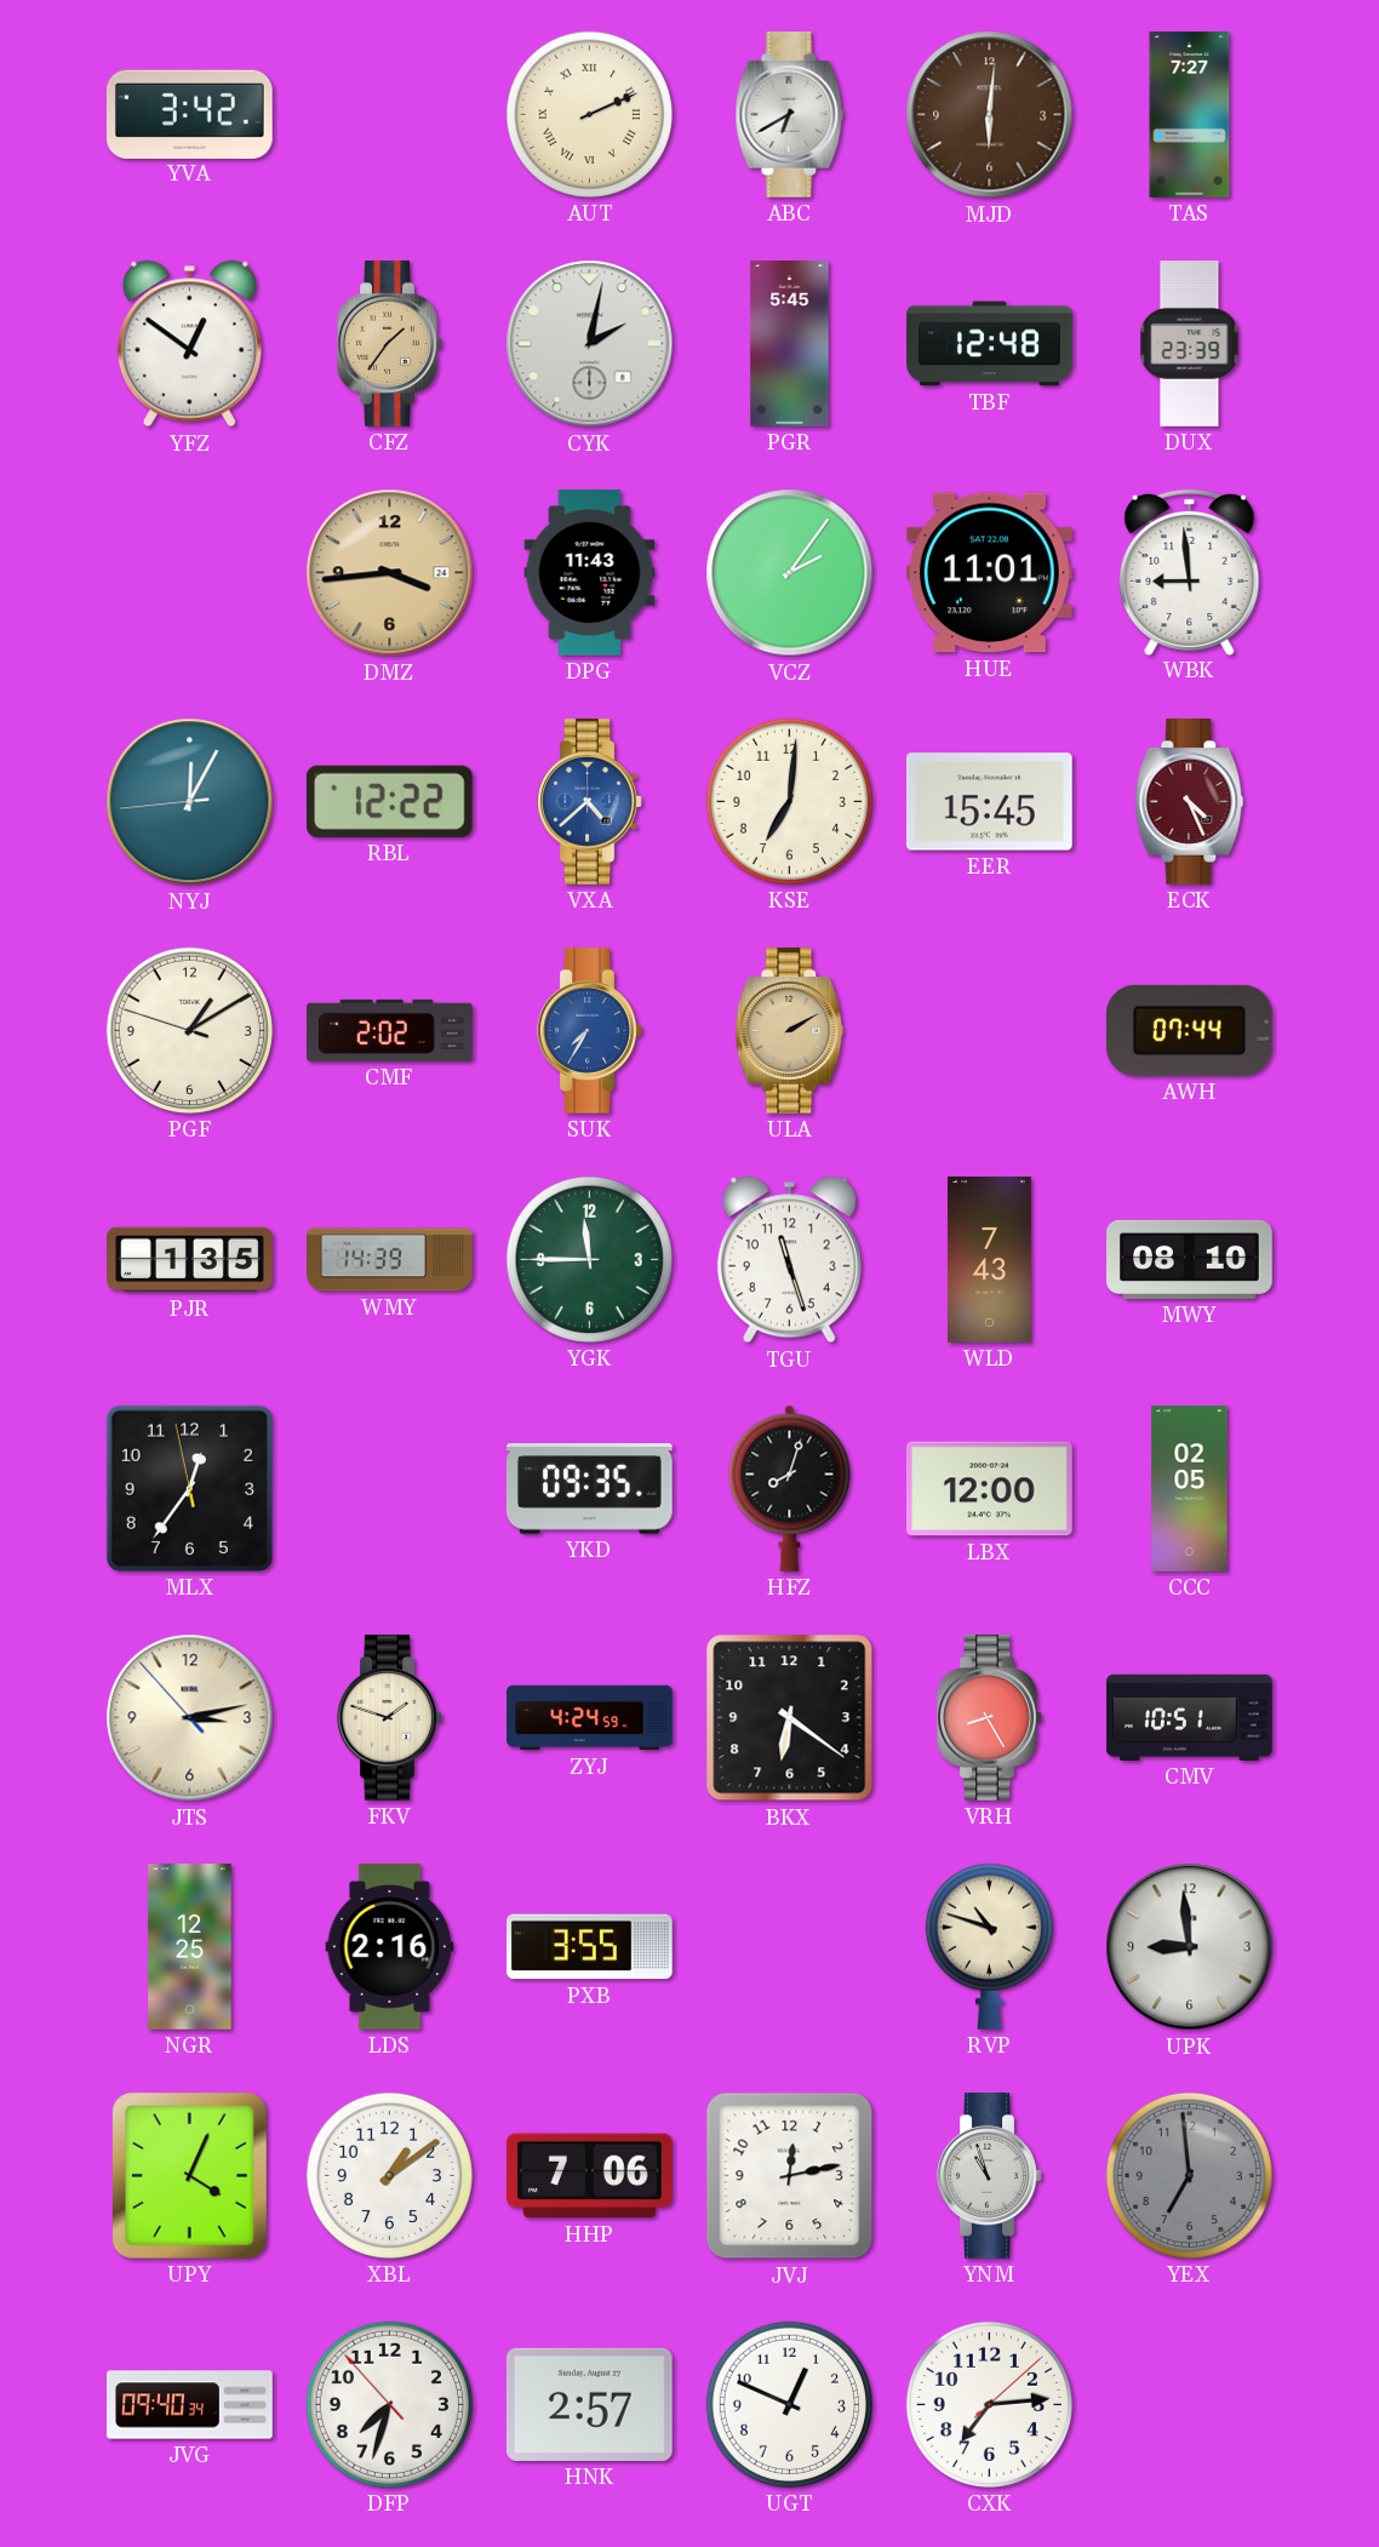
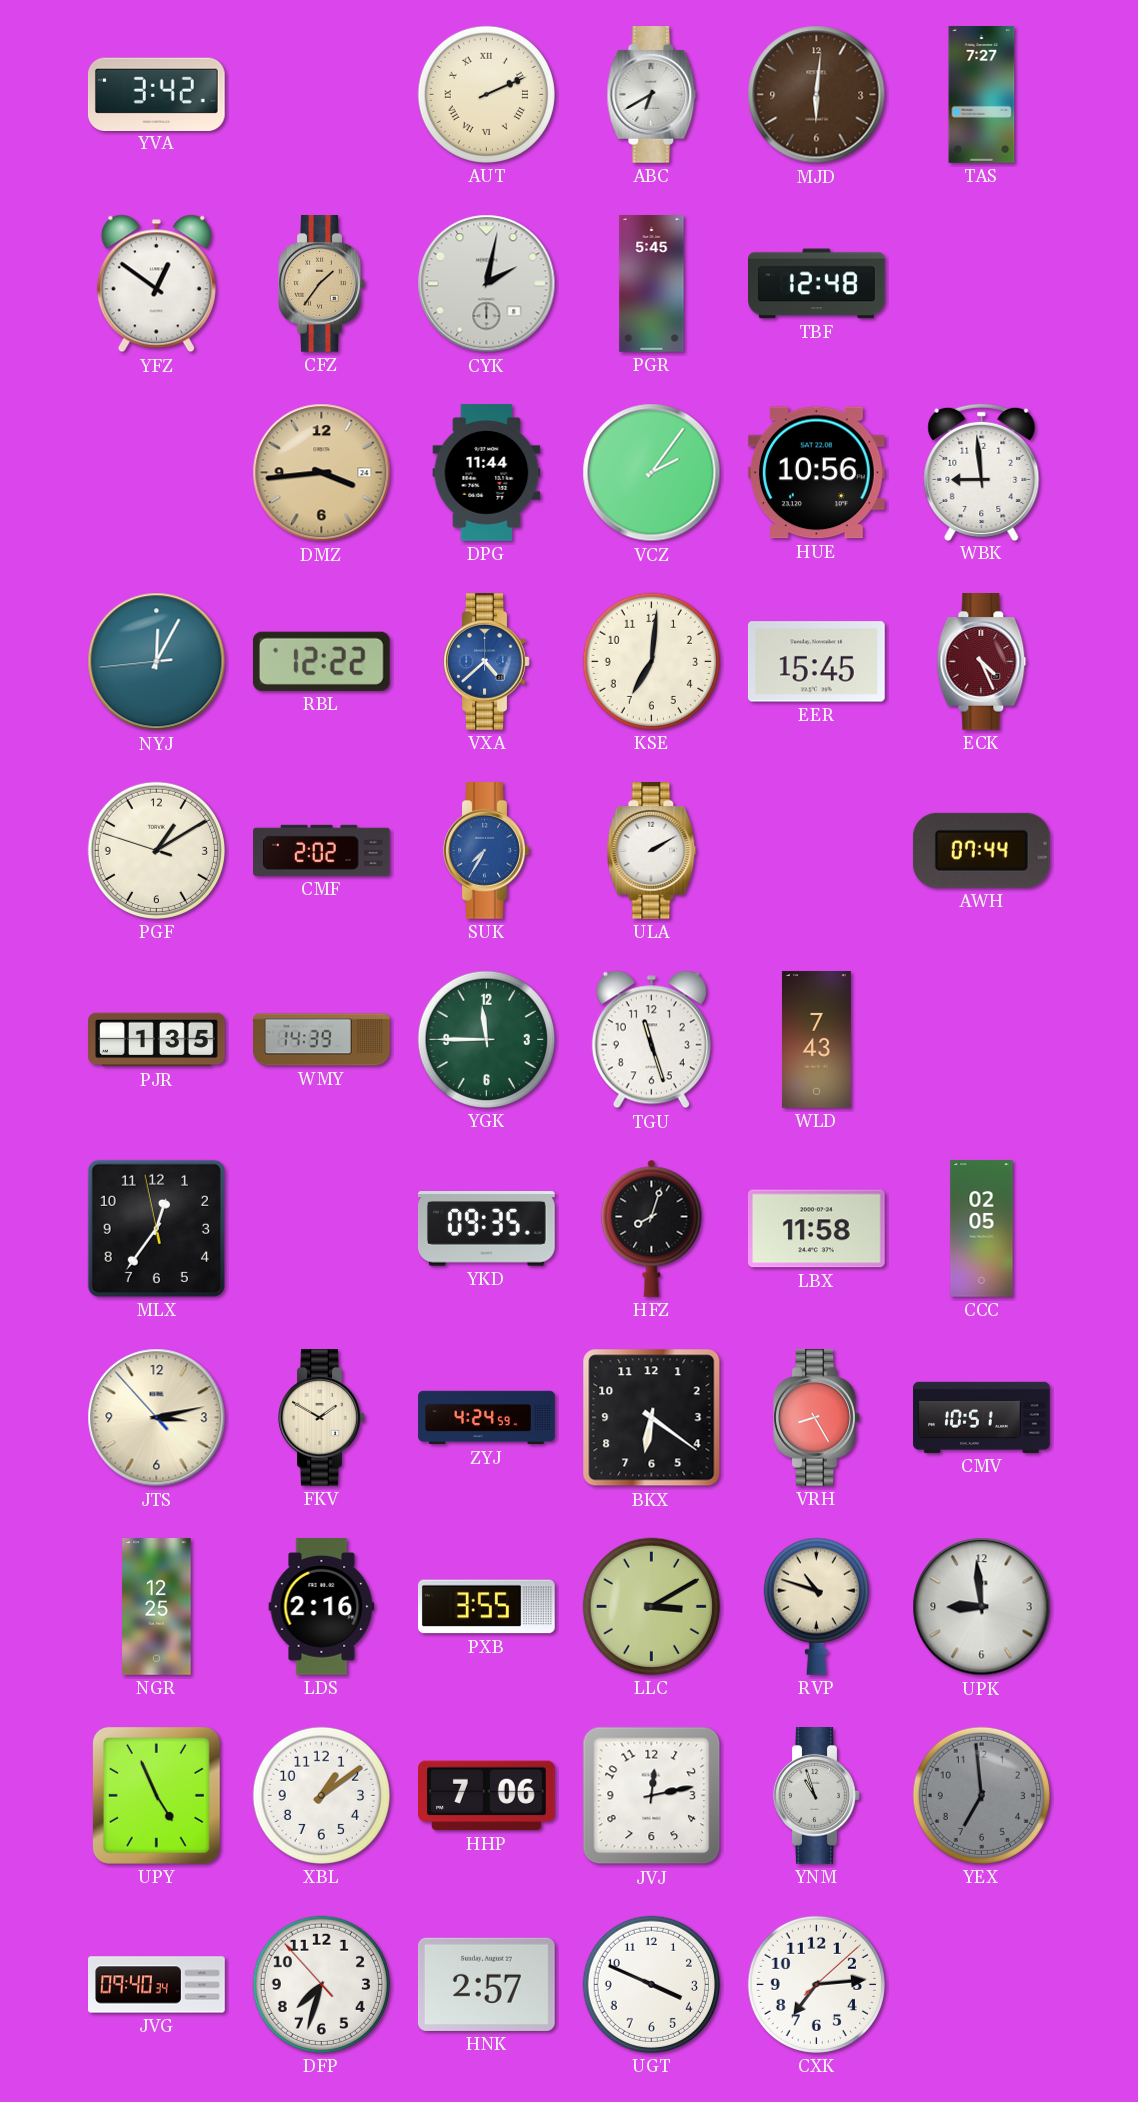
DUX: 23:39 -> none
DPG: 11:43 -> 11:44
HUE: 11:01 -> 10:56
ULA dial: champagne -> white
MWY: 08:10 -> none
LBX: 12:00 -> 11:58
FKV: 1:48 -> 1:50
LLC: none -> 3:10
UPY: 4:04 -> 4:56
UGT: 12:49 -> 3:49
